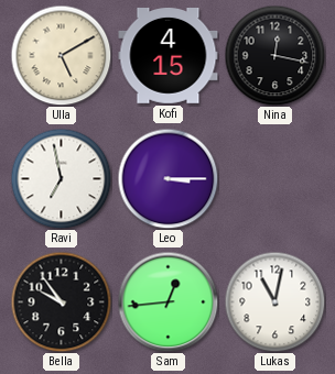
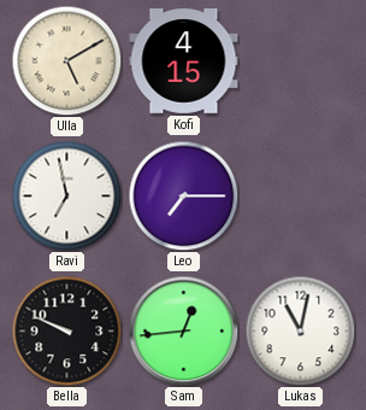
Nina: 12:17 -> none
Leo: 3:15 -> 7:15
Bella: 9:54 -> 9:49
